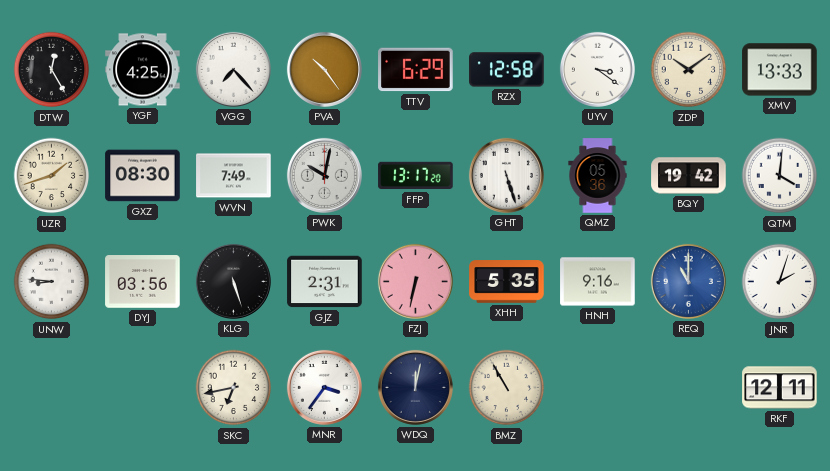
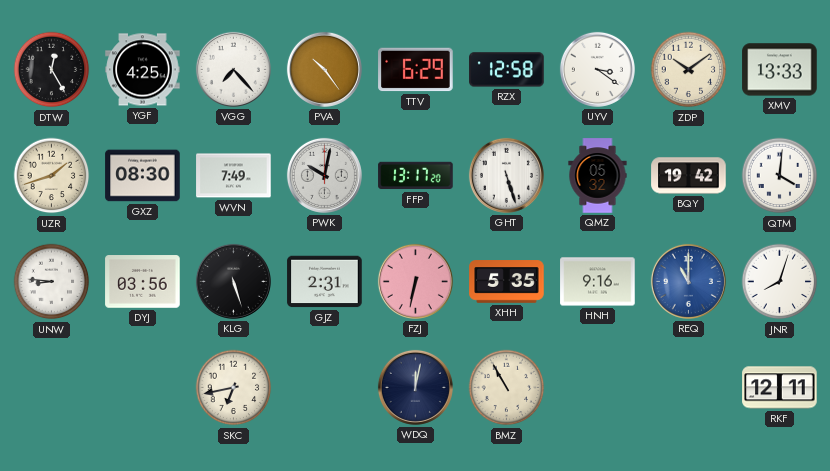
QMZ: 05:36 -> 05:32
JNR: 2:03 -> 8:03
MNR: 3:36 -> none
